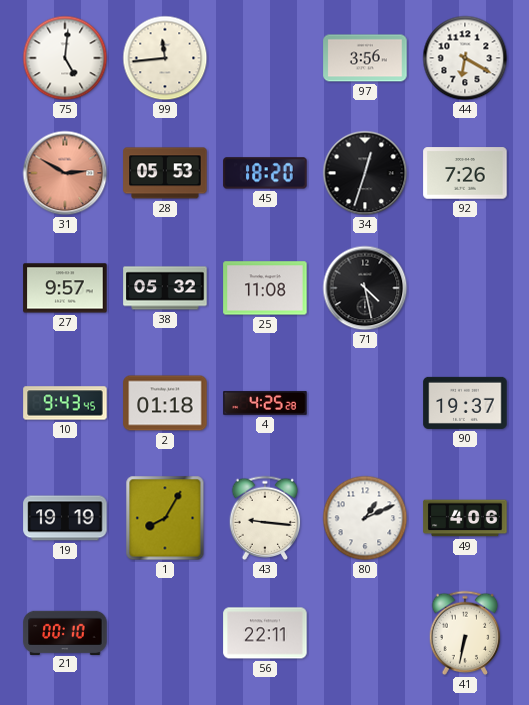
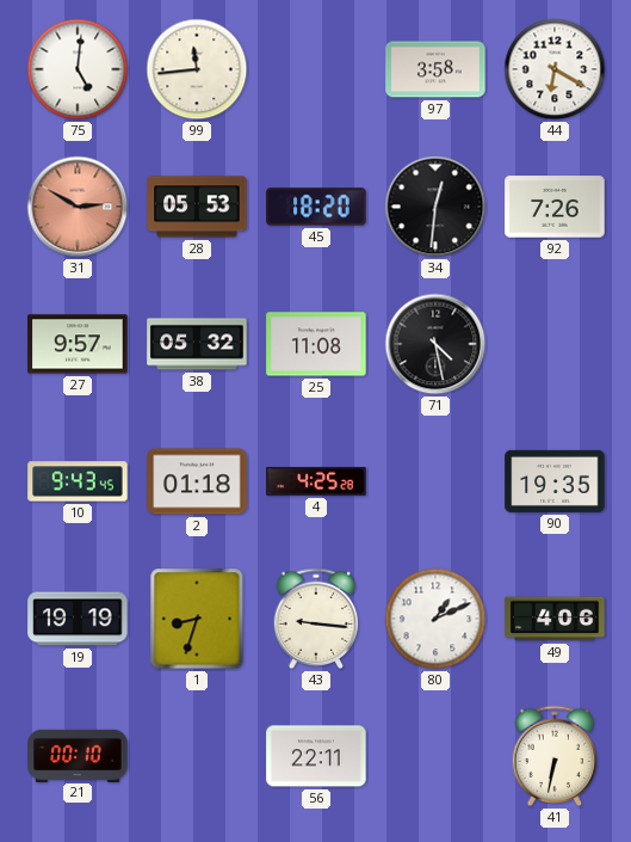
97: 3:56 -> 3:58
34: 12:33 -> 12:31
90: 19:37 -> 19:35
1: 8:05 -> 8:33
